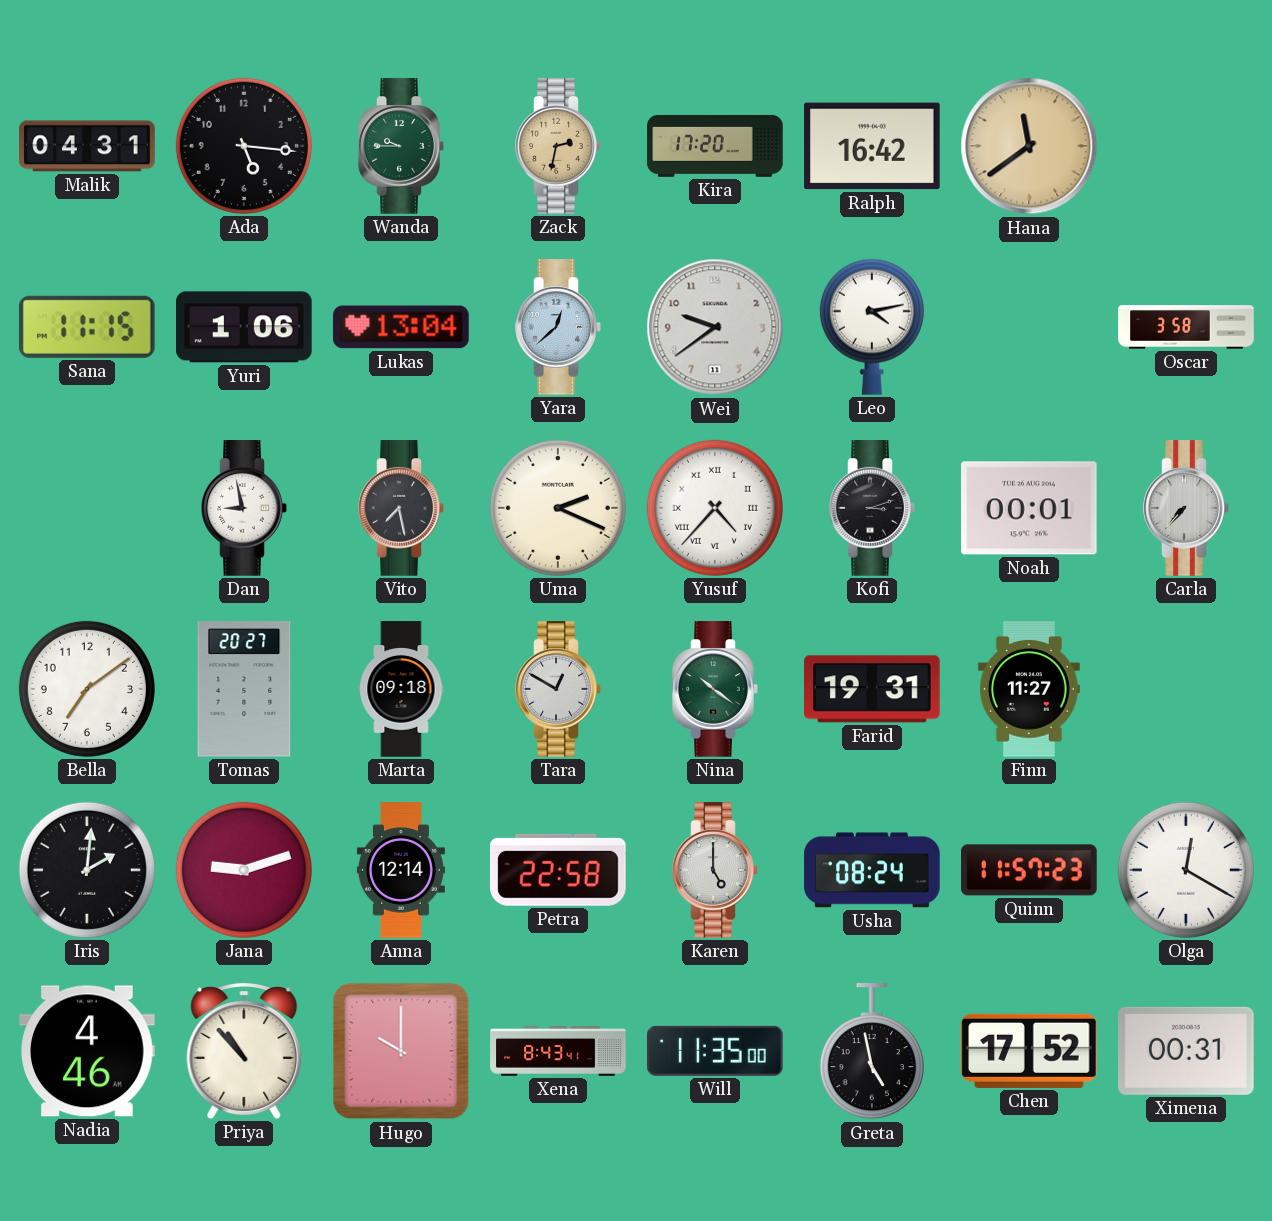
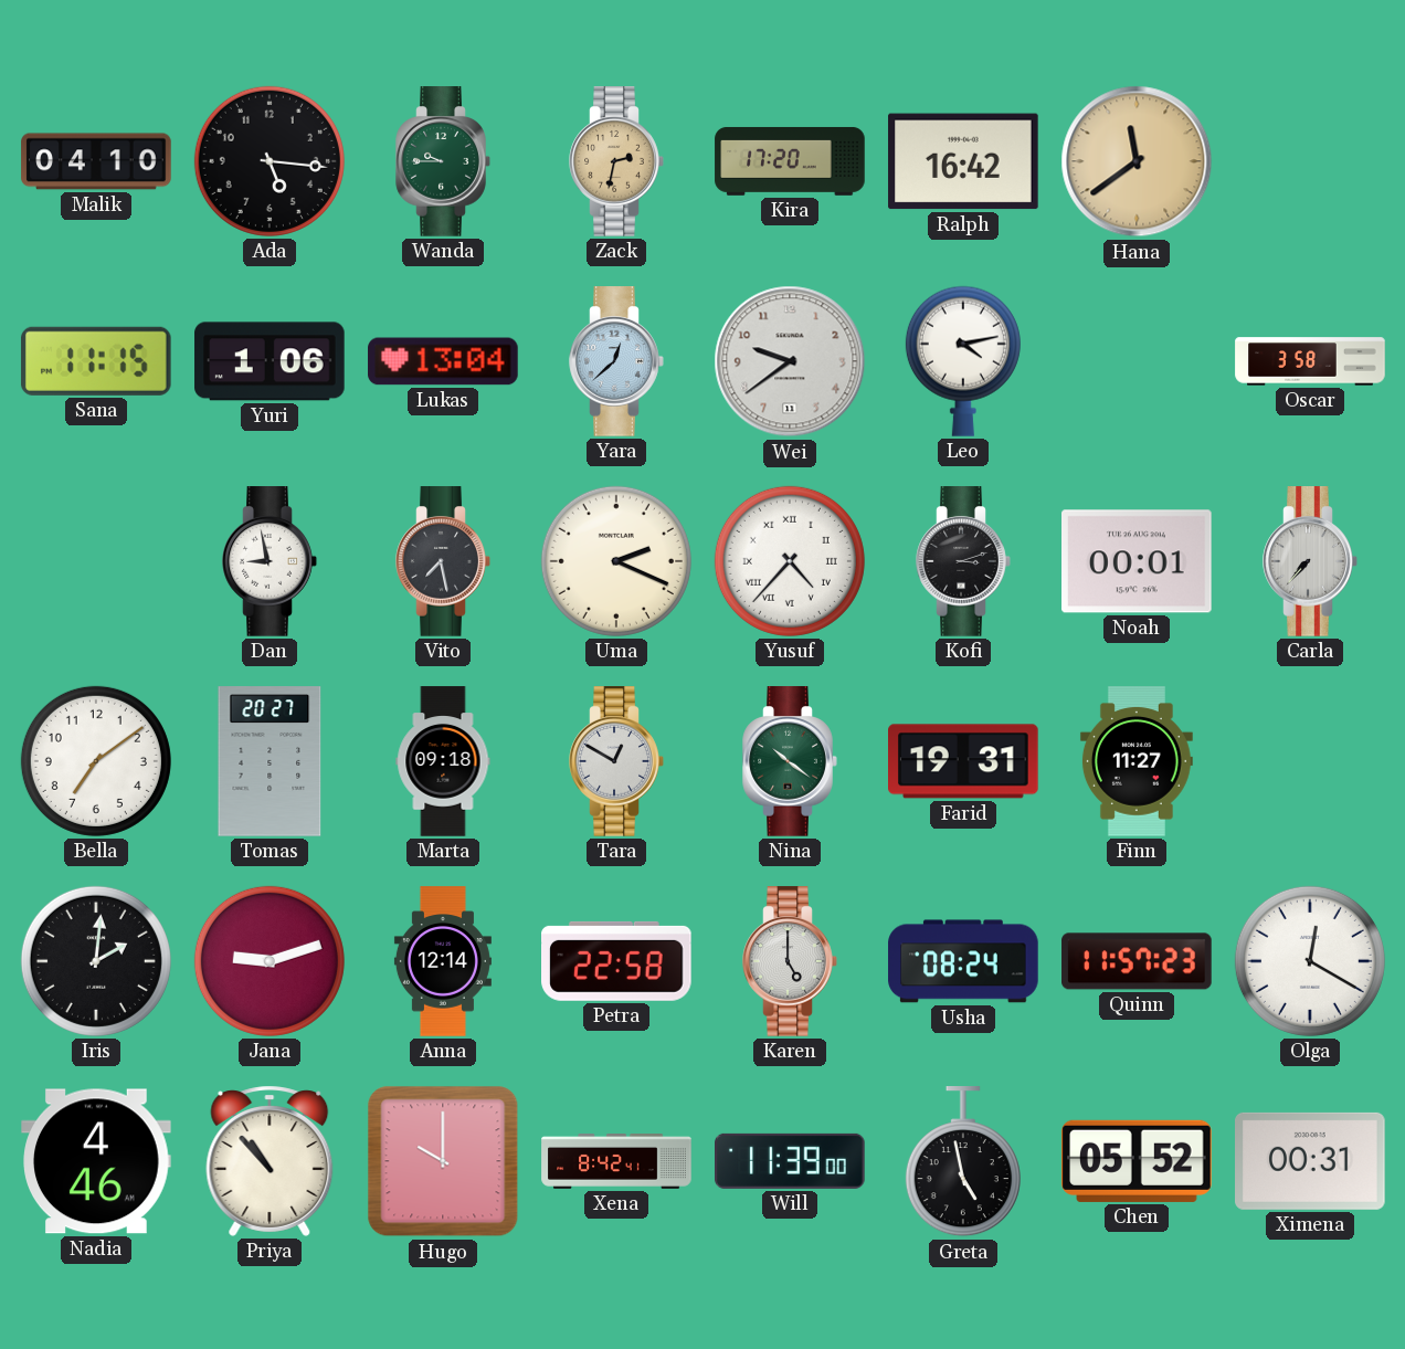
Malik: 04:31 -> 04:10
Xena: 8:43 -> 8:42
Will: 11:35 -> 11:39
Chen: 17:52 -> 05:52
